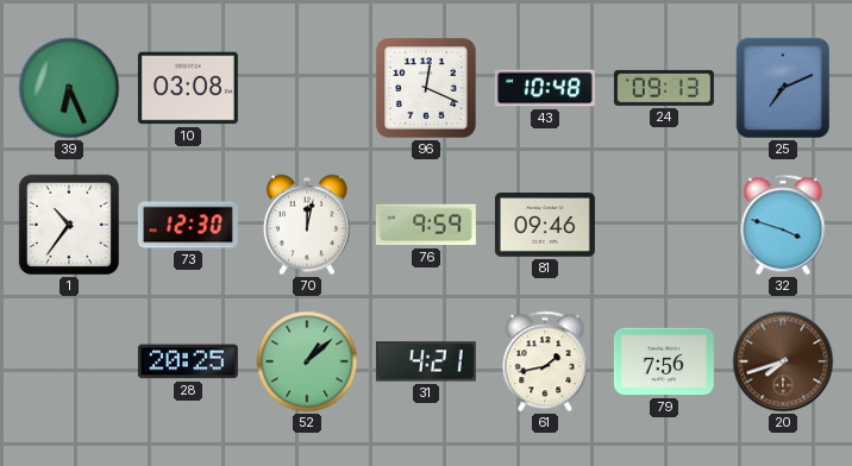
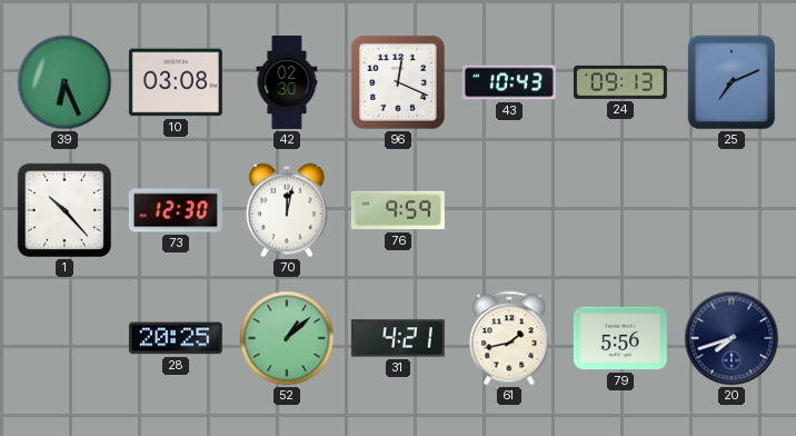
42: none -> 02:30
43: 10:48 -> 10:43
1: 10:36 -> 10:23
81: 09:46 -> none
32: 3:48 -> none
79: 7:56 -> 5:56
20 dial: brown -> navy
